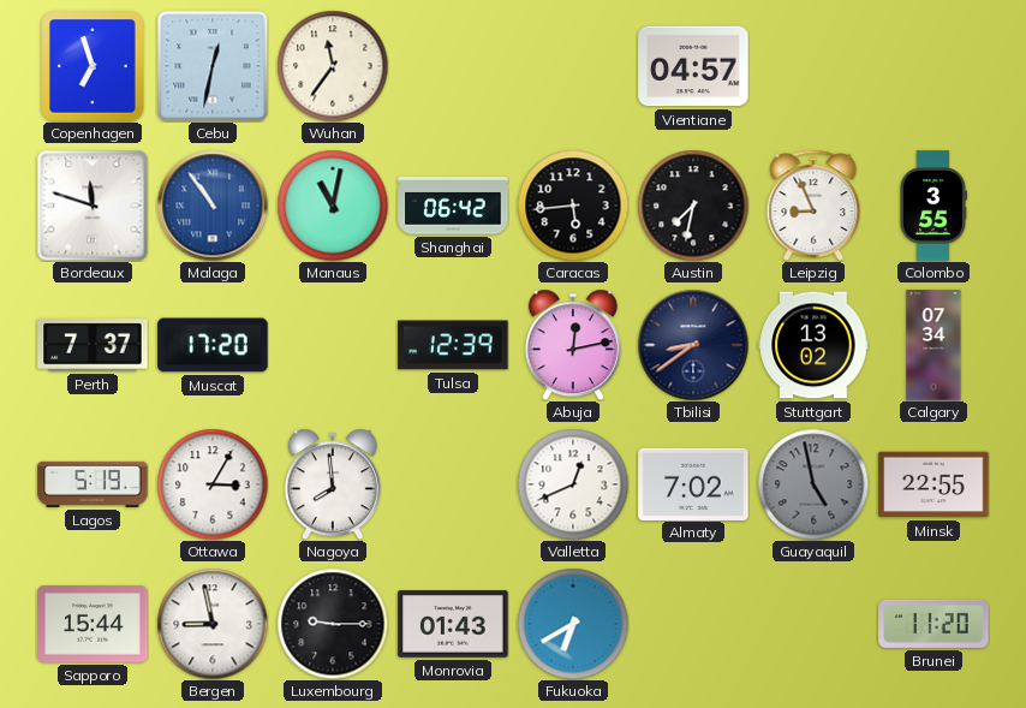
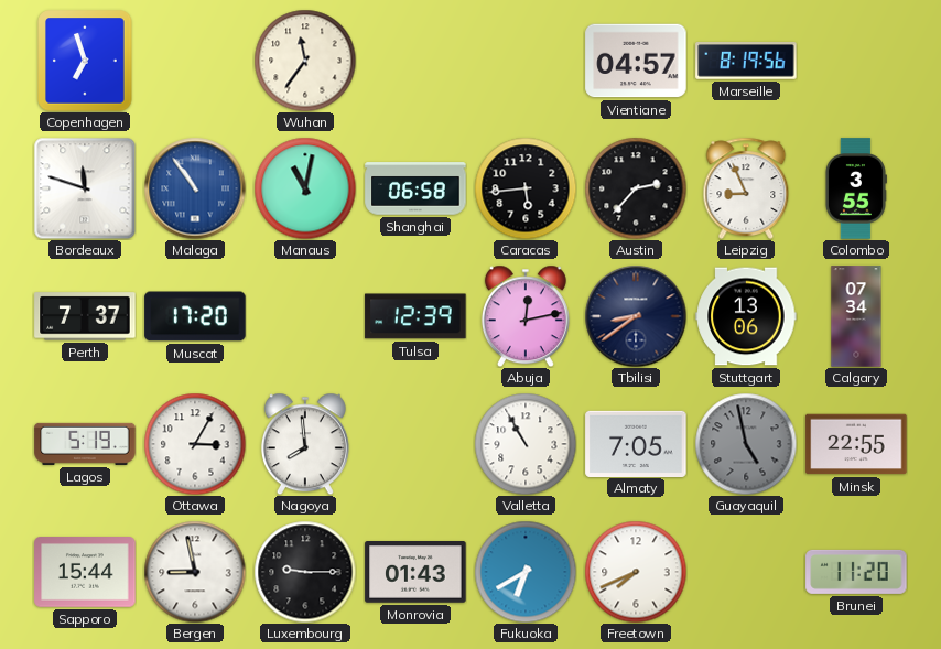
Cebu: 12:32 -> none
Marseille: none -> 8:19
Shanghai: 06:42 -> 06:58
Austin: 7:32 -> 2:37
Stuttgart: 13:02 -> 13:06
Valletta: 12:41 -> 10:55
Almaty: 7:02 -> 7:05
Freetown: none -> 7:41
